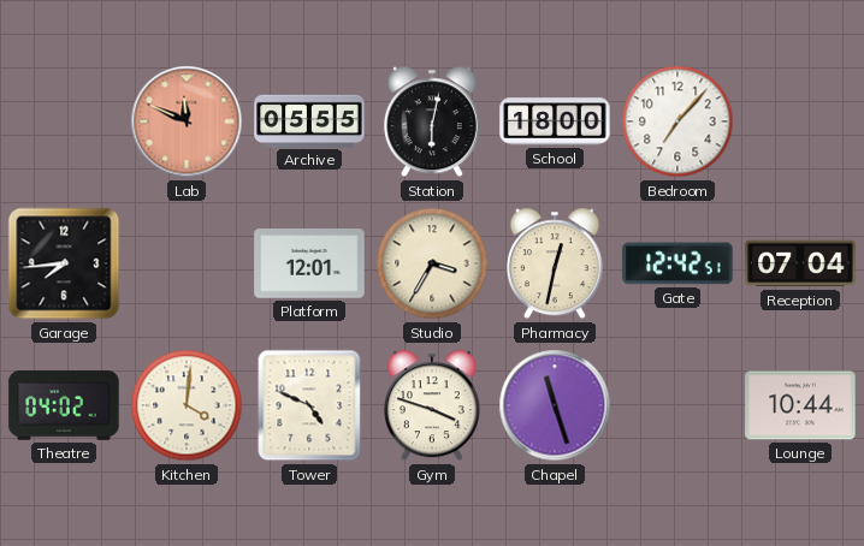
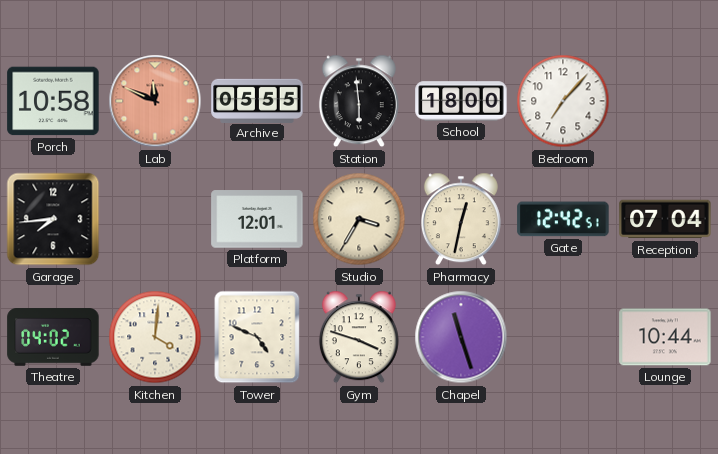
Porch: none -> 10:58
Station: 6:02 -> 5:59
